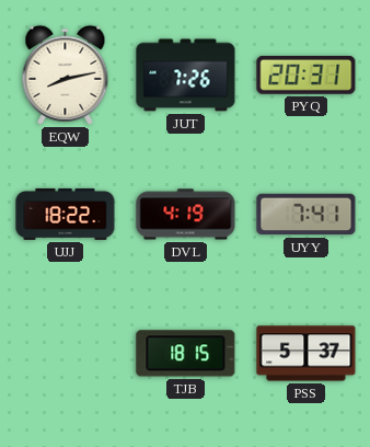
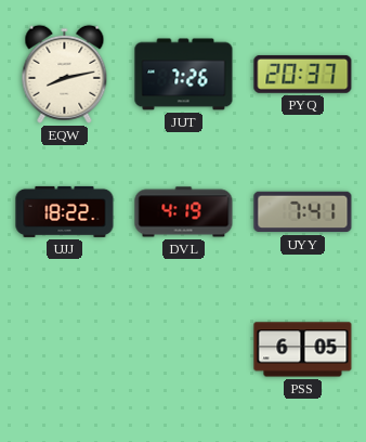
PYQ: 20:31 -> 20:37
TJB: 18:15 -> none
PSS: 5:37 -> 6:05
